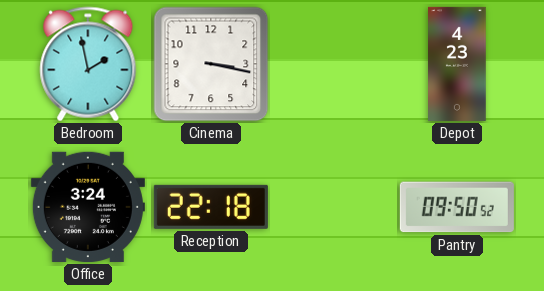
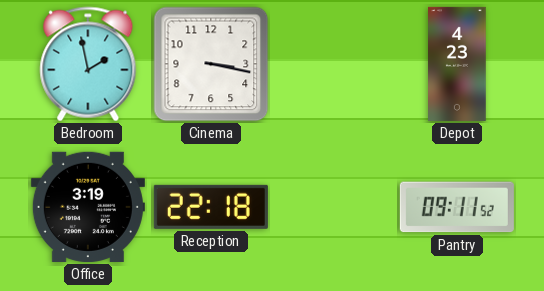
Office: 3:24 -> 3:19
Pantry: 09:50 -> 09:11
